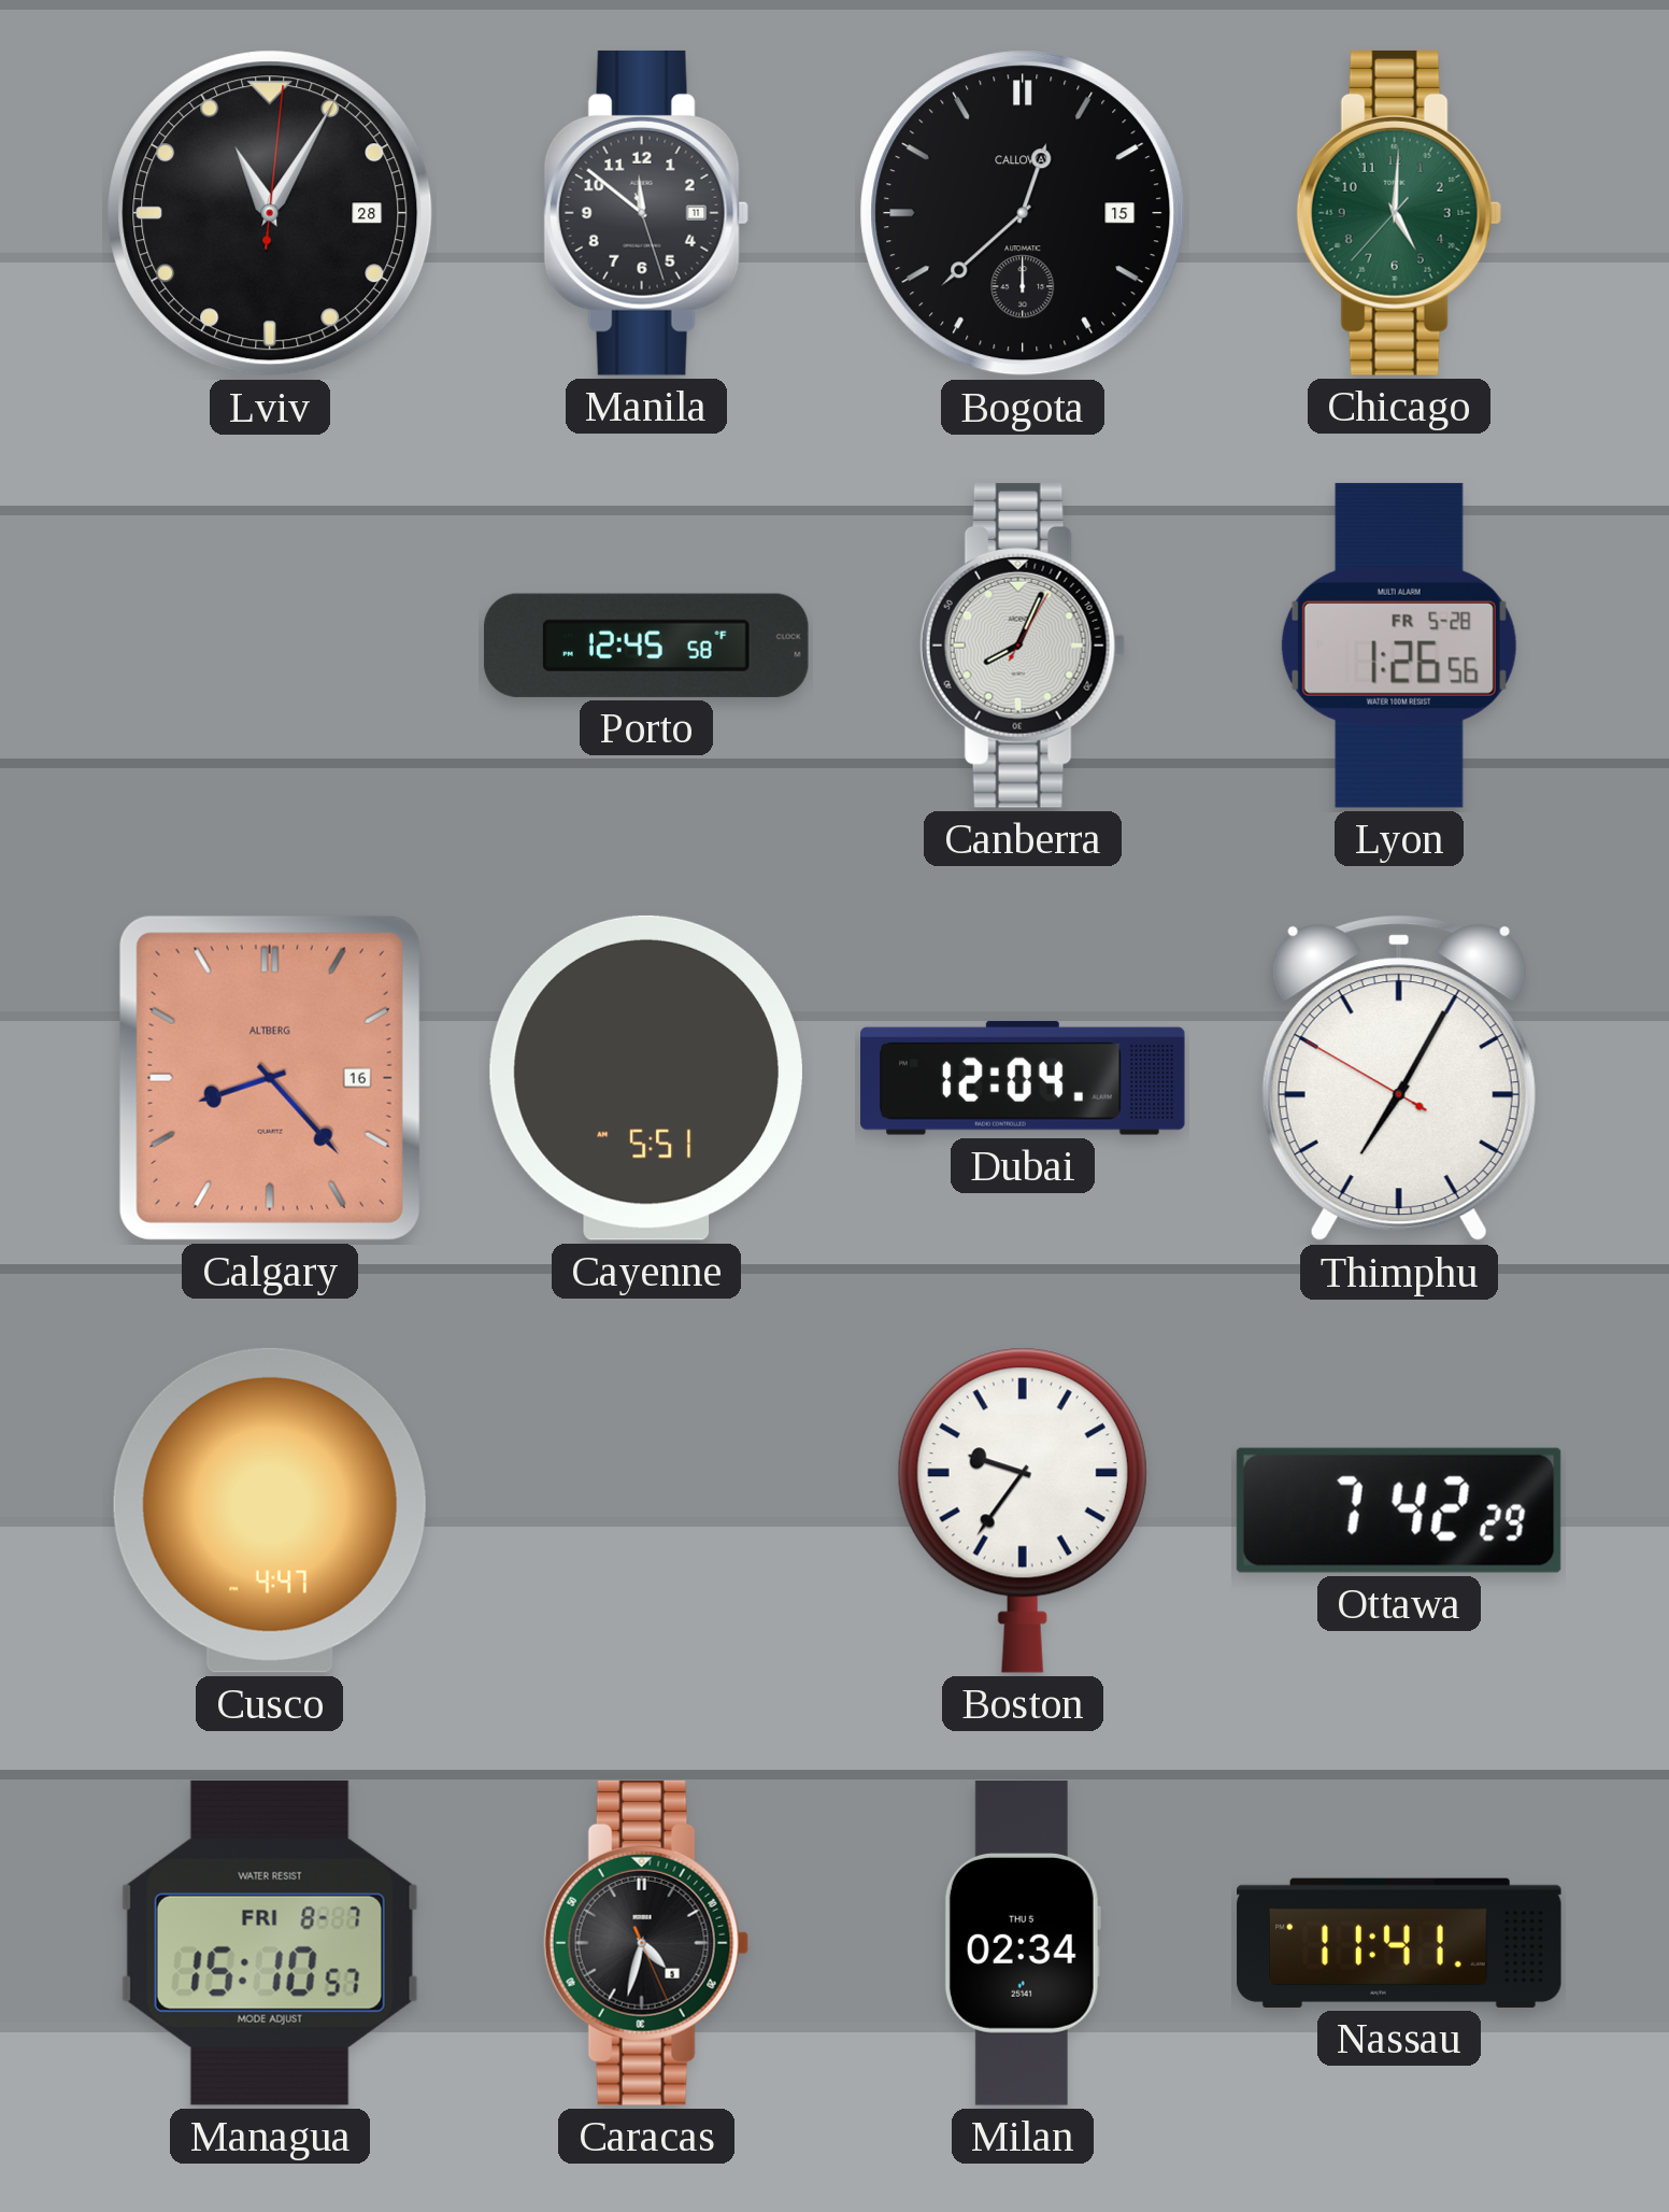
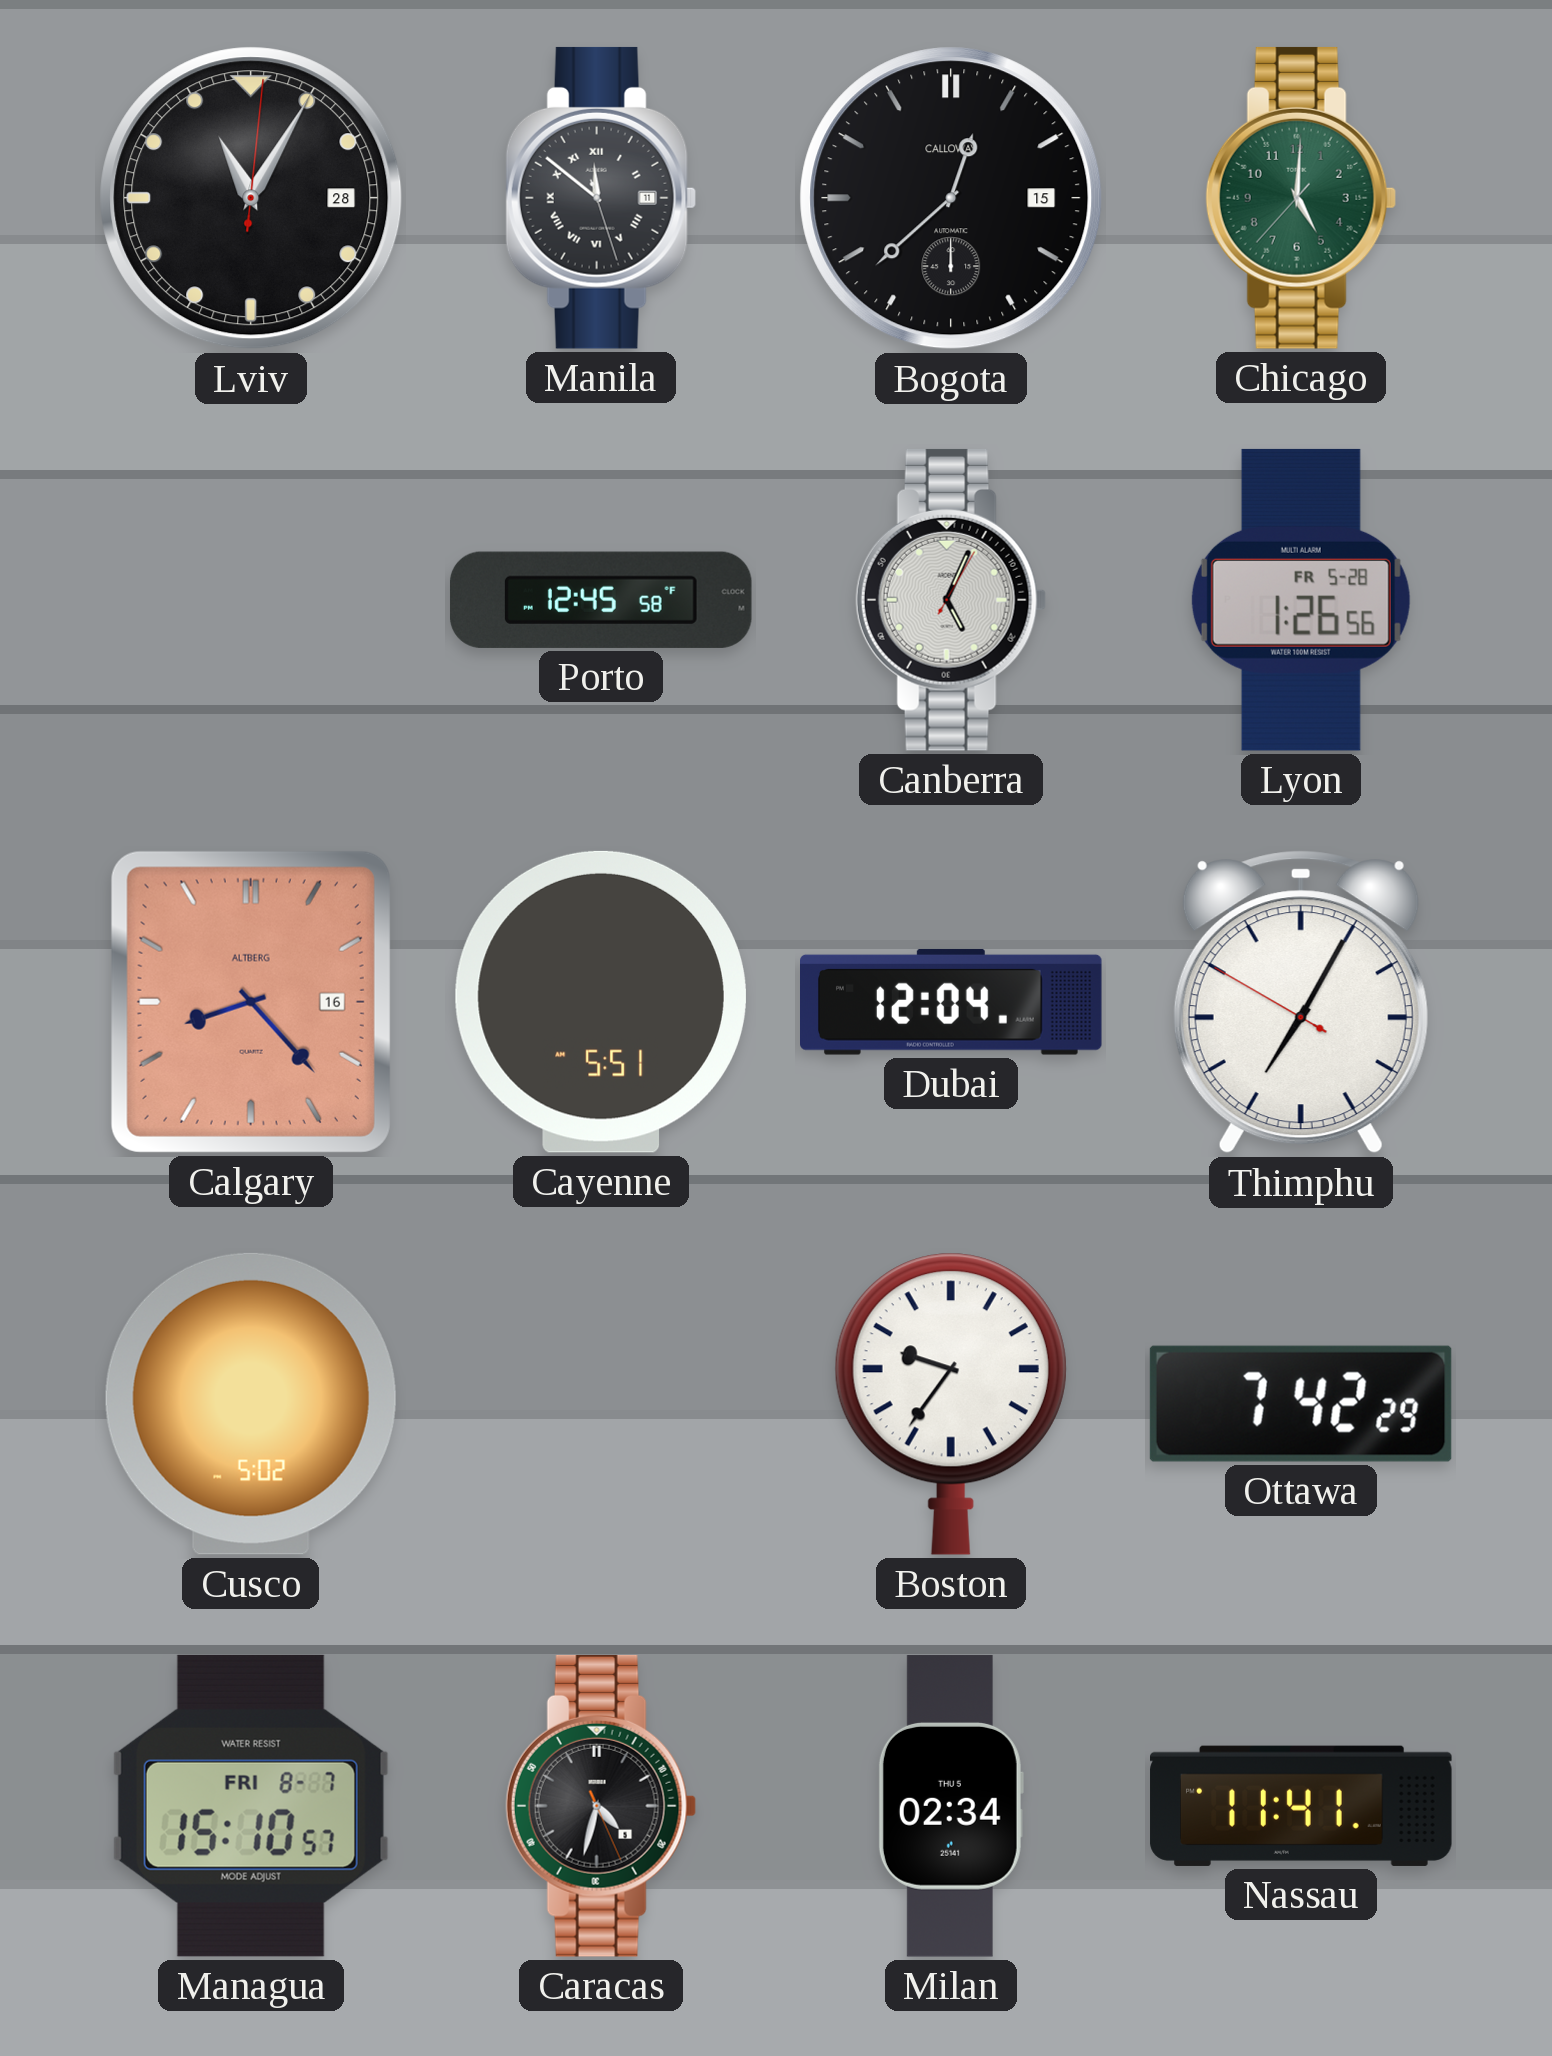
Manila numerals: Arabic -> Roman
Canberra: 8:04 -> 5:04
Cusco: 4:47 -> 5:02
